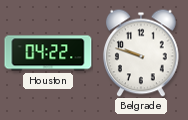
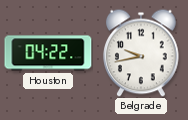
Belgrade: 9:48 -> 9:43
